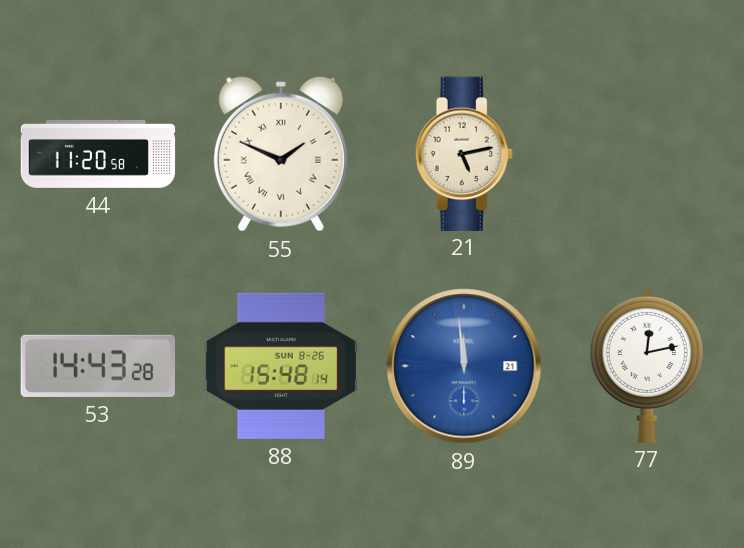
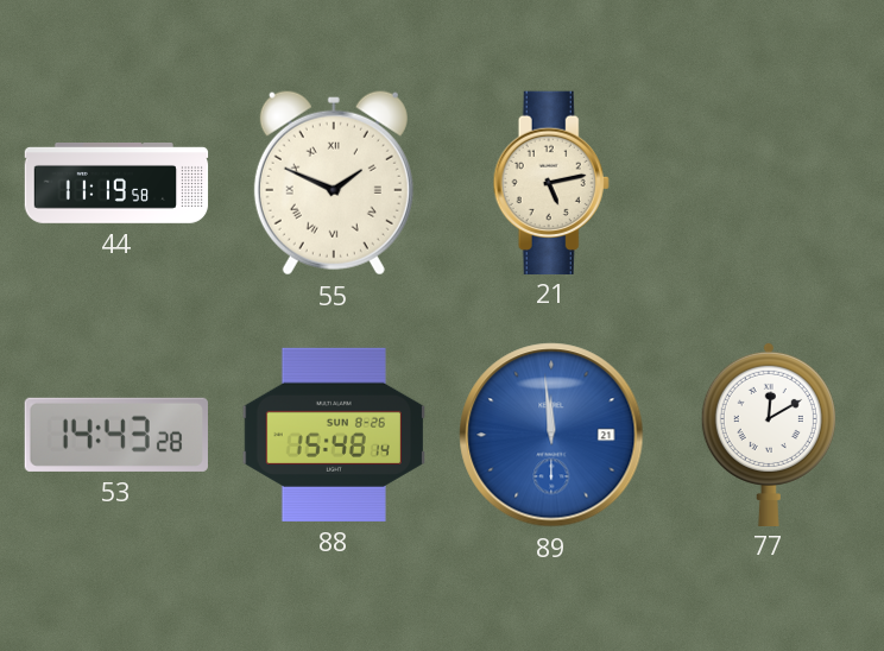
44: 11:20 -> 11:19
77: 12:13 -> 12:10
